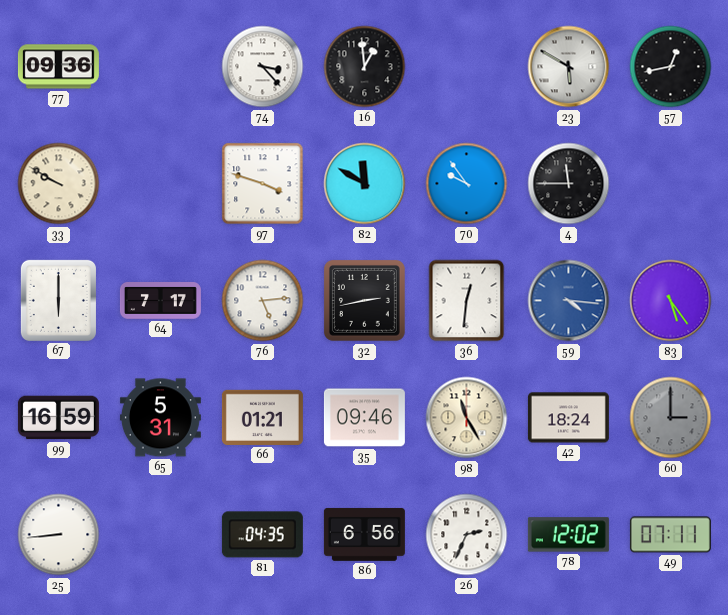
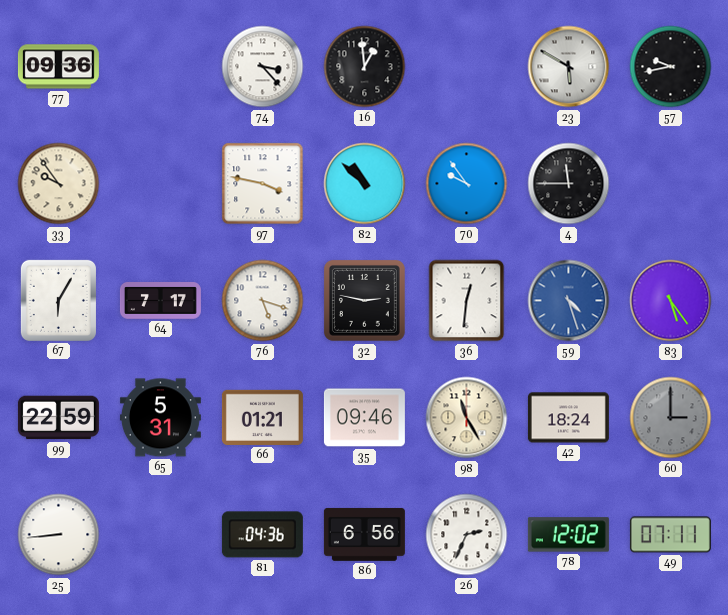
57: 12:43 -> 9:43
33: 9:50 -> 9:54
97: 3:48 -> 3:47
82: 11:50 -> 10:52
67: 6:00 -> 6:05
76: 5:14 -> 5:18
32: 2:43 -> 2:47
59: 4:16 -> 4:27
99: 16:59 -> 22:59
81: 04:35 -> 04:36
